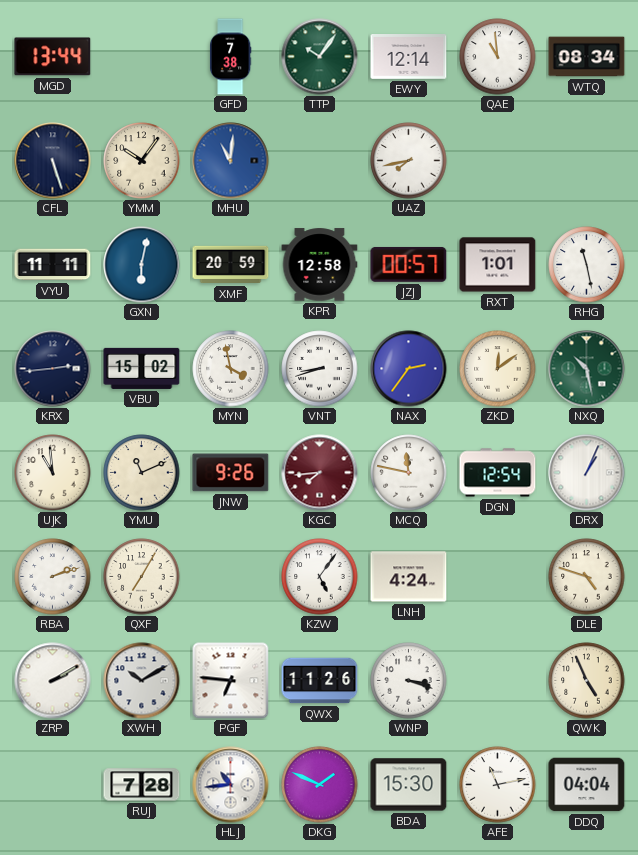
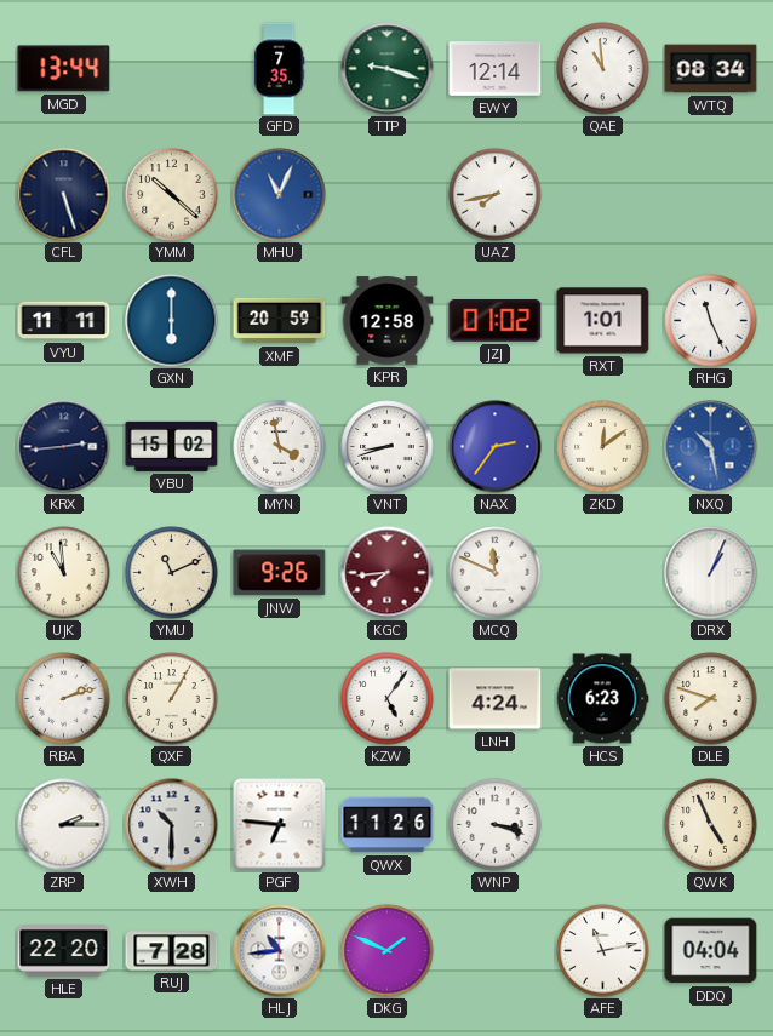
GFD: 7:38 -> 7:35
TTP: 10:06 -> 9:18
YMM: 10:06 -> 10:22
MHU: 11:01 -> 11:04
GXN: 6:02 -> 6:00
JZJ: 00:57 -> 01:02
RHG: 11:28 -> 11:26
NXQ dial: green -> blue
MCQ: 11:47 -> 11:49
DGN: 12:54 -> none
QXF: 7:05 -> 1:05
HCS: none -> 6:23
DLE: 4:48 -> 7:48
ZRP: 2:10 -> 2:15
XWH: 10:10 -> 10:30
HLE: none -> 22:20
BDA: 15:30 -> none
